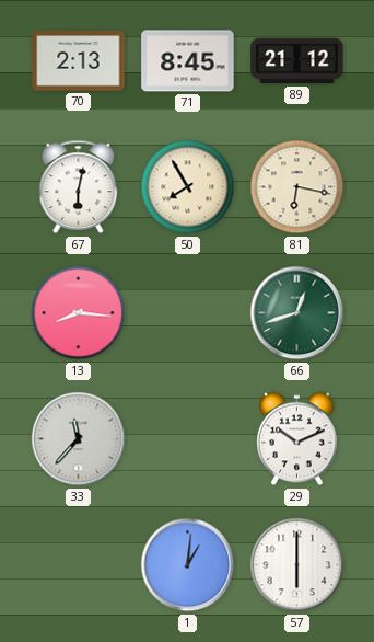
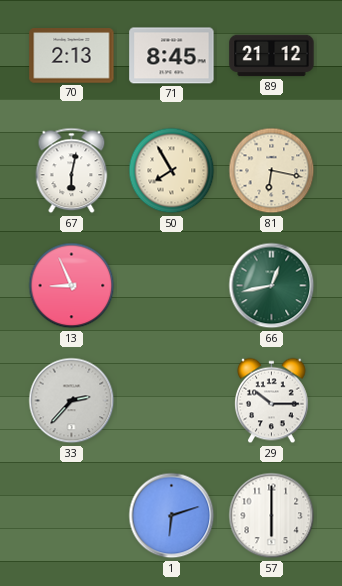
13: 8:16 -> 8:56
66: 12:42 -> 12:43
33: 11:37 -> 2:37
29: 10:11 -> 10:15
1: 1:01 -> 6:12
